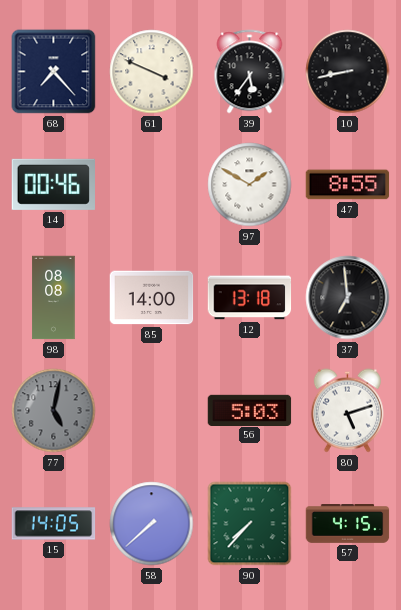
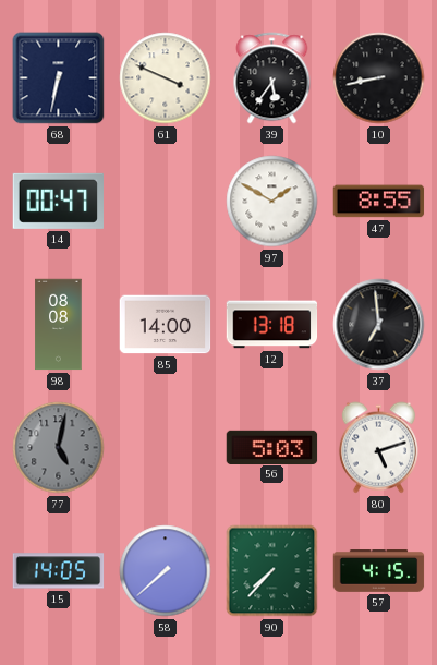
68: 7:23 -> 6:32
14: 00:46 -> 00:47
